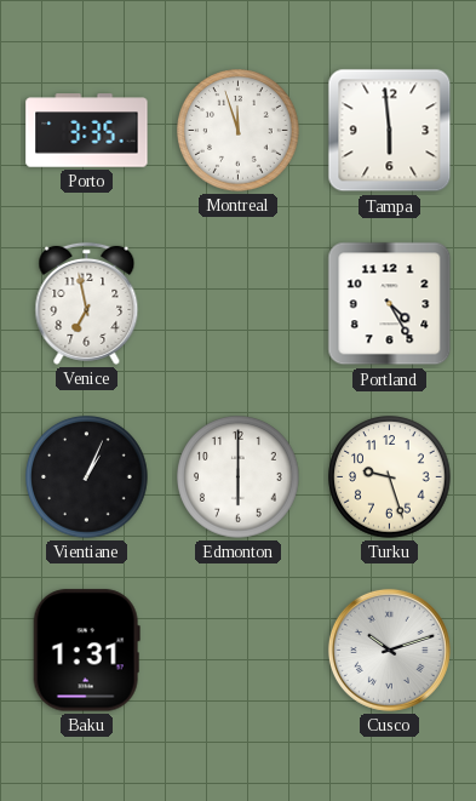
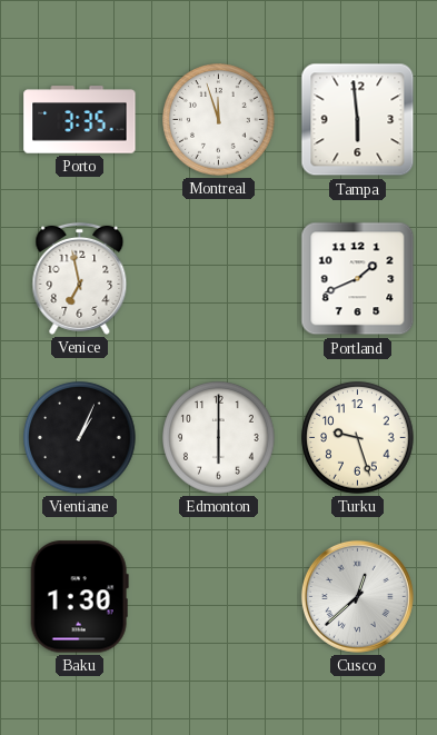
Portland: 4:25 -> 1:41
Baku: 1:31 -> 1:30
Cusco: 10:12 -> 12:38
